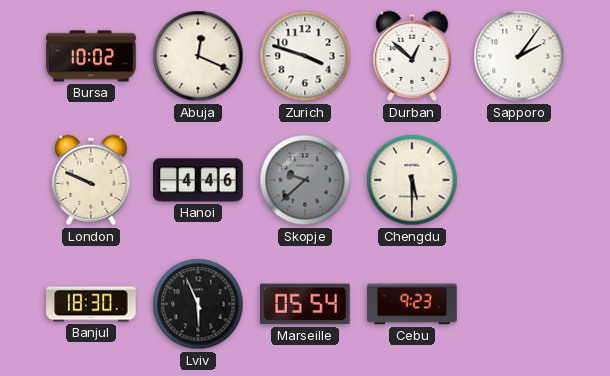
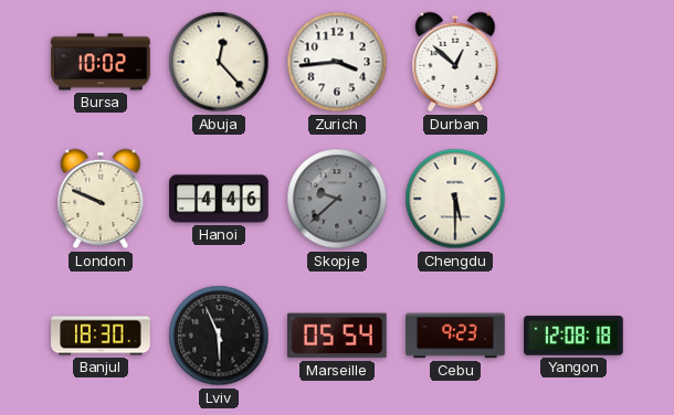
Abuja: 12:19 -> 12:23
Zurich: 3:48 -> 3:44
Sapporo: 2:06 -> none
Yangon: none -> 12:08
